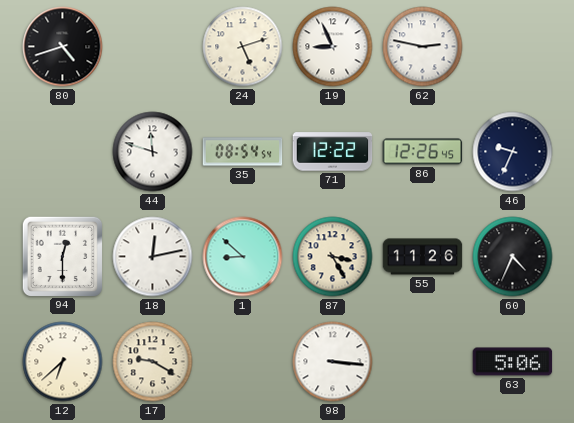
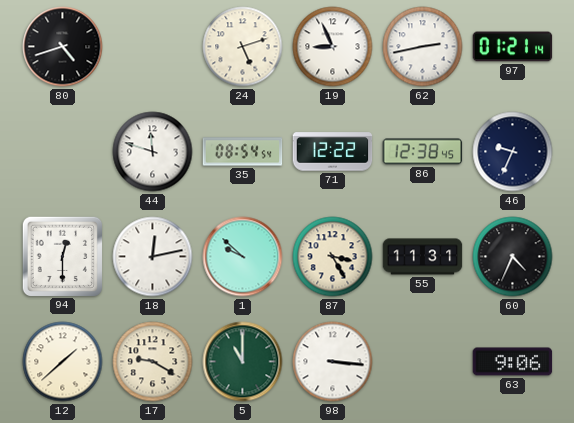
62: 2:47 -> 2:43
97: none -> 01:21
86: 12:26 -> 12:38
1: 8:52 -> 9:52
55: 11:26 -> 11:31
12: 6:38 -> 1:38
5: none -> 11:00
63: 5:06 -> 9:06
